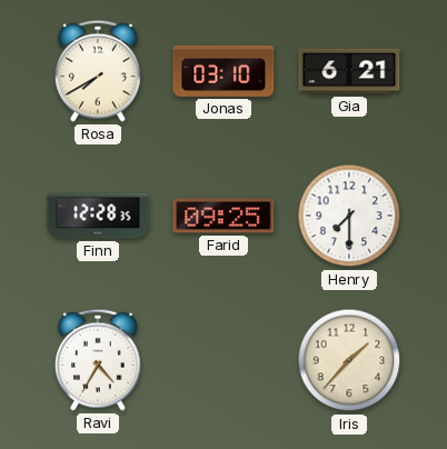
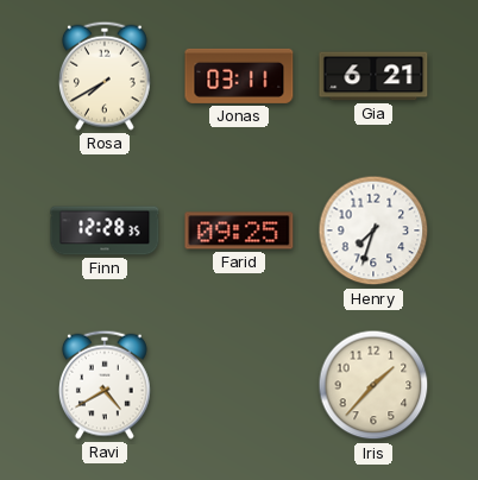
Jonas: 03:10 -> 03:11
Henry: 7:30 -> 7:33
Ravi: 4:35 -> 4:40
